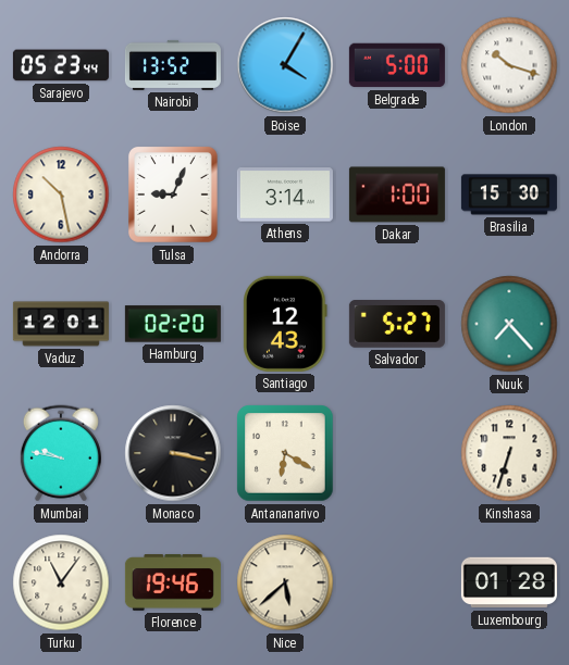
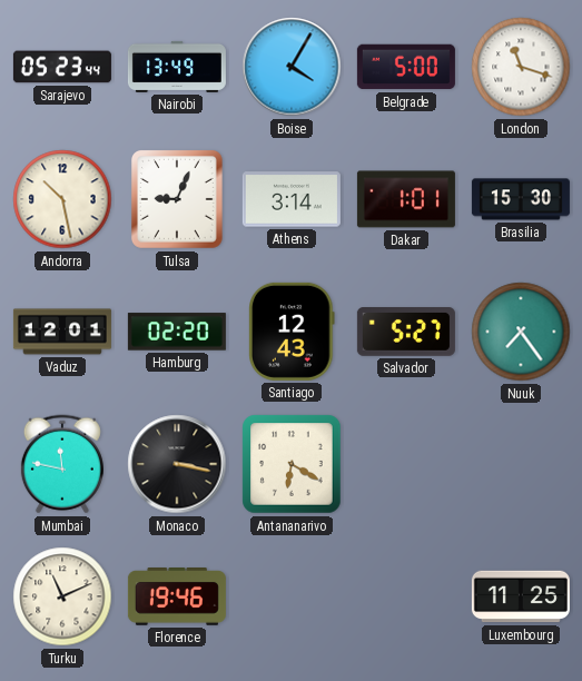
Nairobi: 13:52 -> 13:49
London: 10:18 -> 11:18
Dakar: 1:00 -> 1:01
Nuuk: 7:23 -> 7:24
Mumbai: 9:47 -> 11:47
Kinshasa: 6:33 -> none
Turku: 11:06 -> 11:11
Nice: 5:38 -> none
Luxembourg: 01:28 -> 11:25
